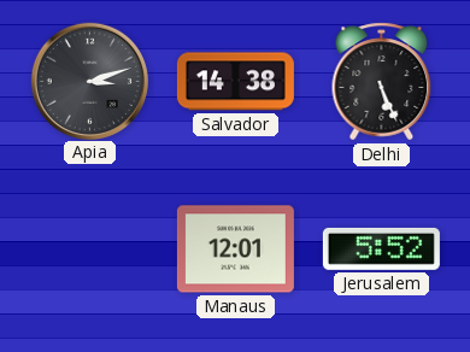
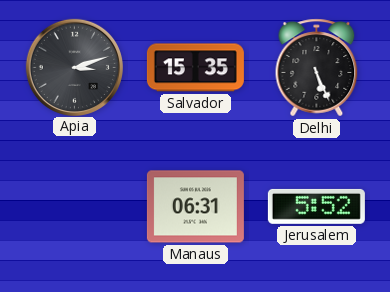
Salvador: 14:38 -> 15:35
Manaus: 12:01 -> 06:31
